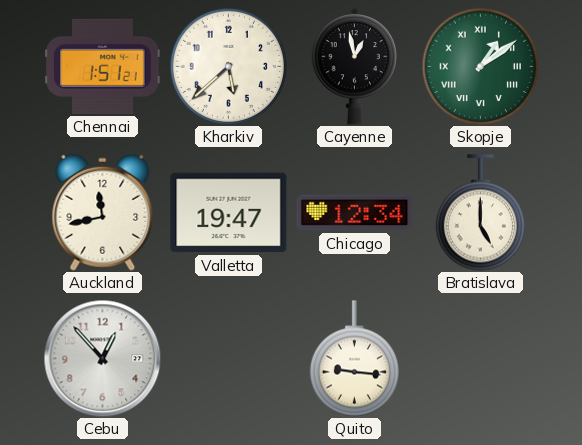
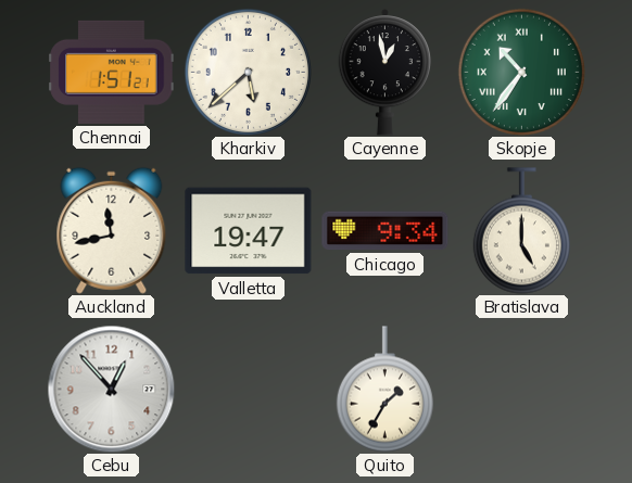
Skopje: 1:09 -> 10:36
Chicago: 12:34 -> 9:34
Quito: 9:16 -> 1:35
